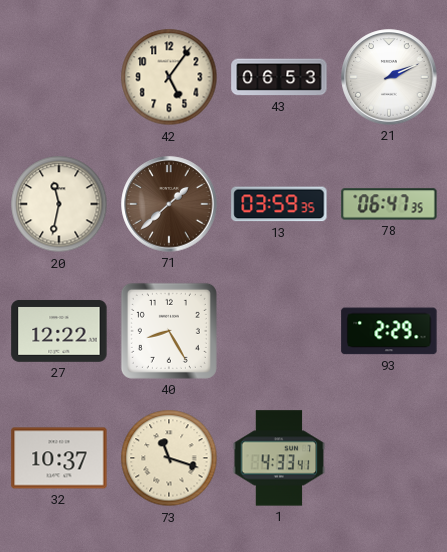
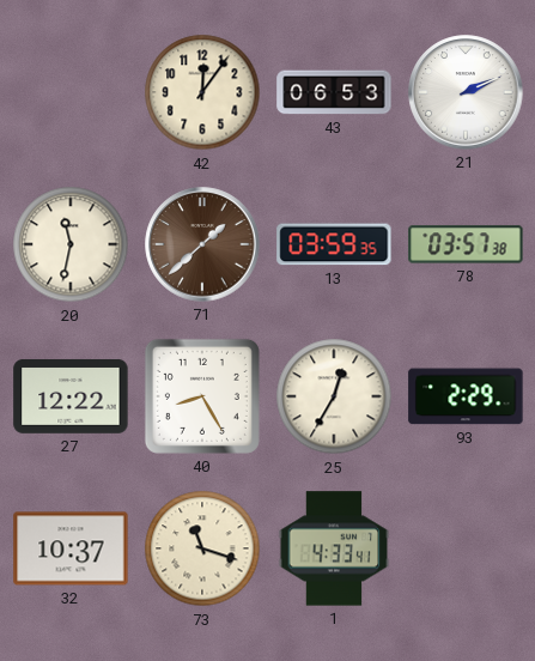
42: 5:06 -> 12:06
78: 06:47 -> 03:57
25: none -> 12:35
